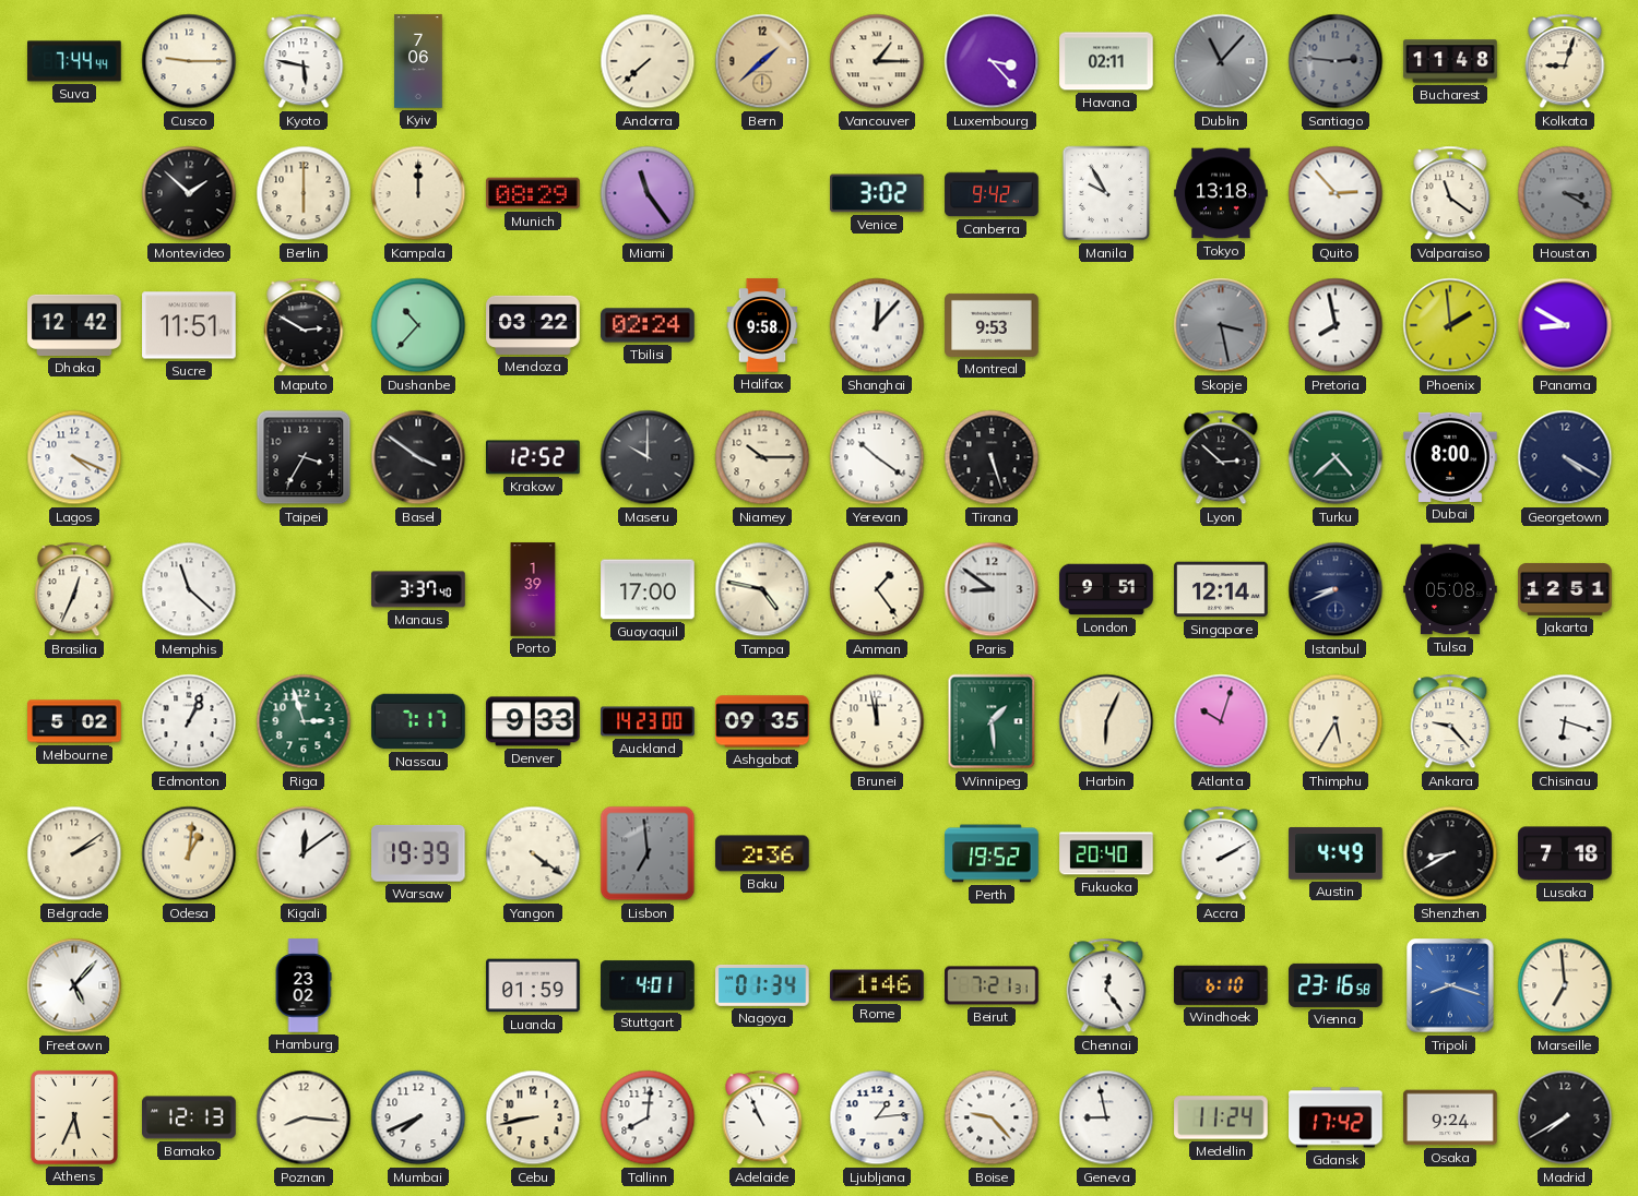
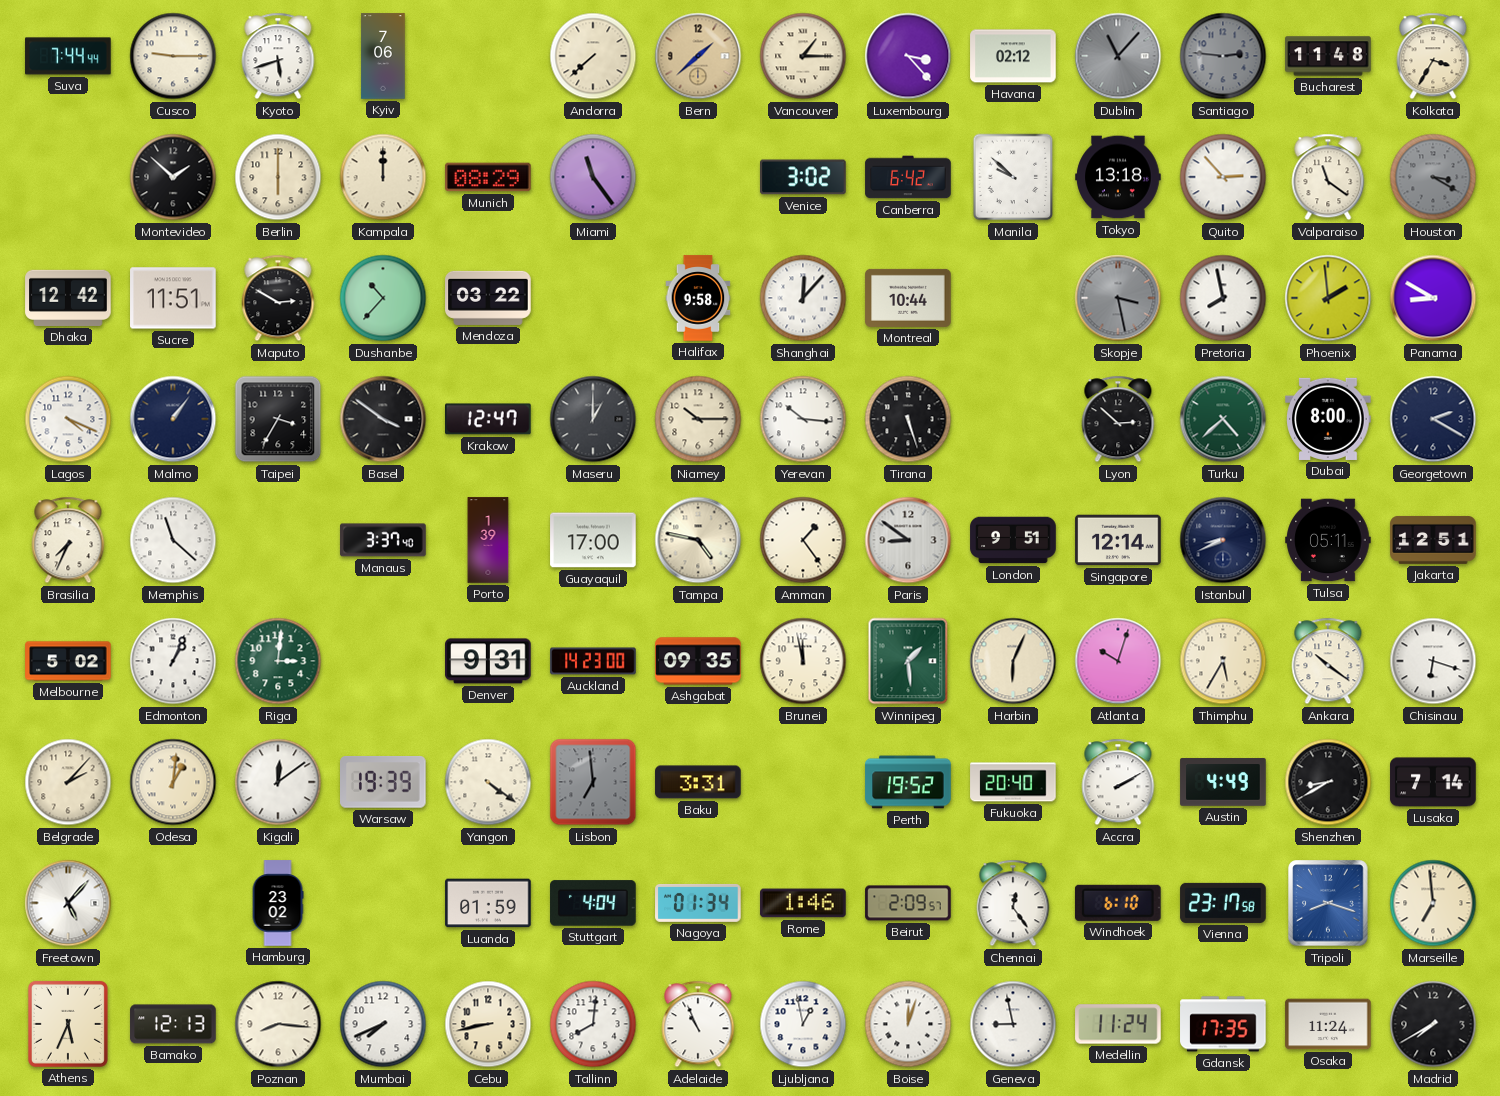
Kyoto: 5:47 -> 5:42
Havana: 02:11 -> 02:12
Kolkata: 9:03 -> 3:35
Canberra: 9:42 -> 6:42
Manila: 9:55 -> 9:52
Tbilisi: 02:24 -> none
Montreal: 9:53 -> 10:44
Malmo: none -> 1:06
Krakow: 12:52 -> 12:47
Maseru: 10:00 -> 1:00
Yerevan: 10:21 -> 10:16
Georgetown: 4:20 -> 2:20
Brasilia: 12:34 -> 7:34
Tulsa: 05:08 -> 05:11
Riga: 2:57 -> 3:01
Nassau: 7:17 -> none
Denver: 9:33 -> 9:31
Ankara: 9:23 -> 10:21
Belgrade: 2:09 -> 2:07
Baku: 2:36 -> 3:31
Lusaka: 7:18 -> 7:14
Stuttgart: 4:01 -> 4:04
Beirut: 7:21 -> 2:09
Vienna: 23:16 -> 23:17
Ljubljana: 1:14 -> 12:58
Boise: 9:23 -> 12:03
Gdansk: 17:42 -> 17:35
Osaka: 9:24 -> 11:24
